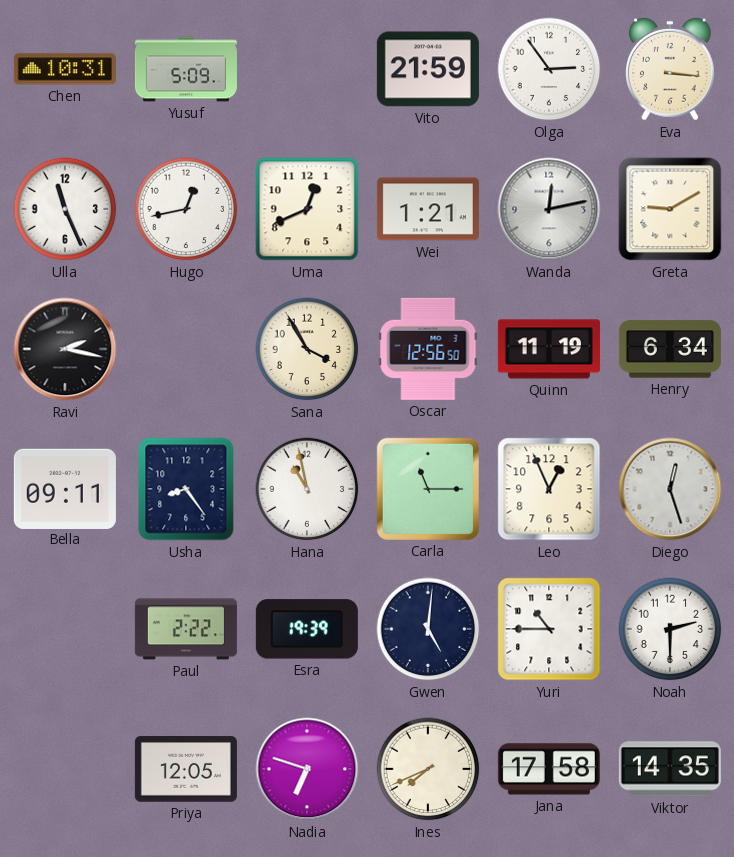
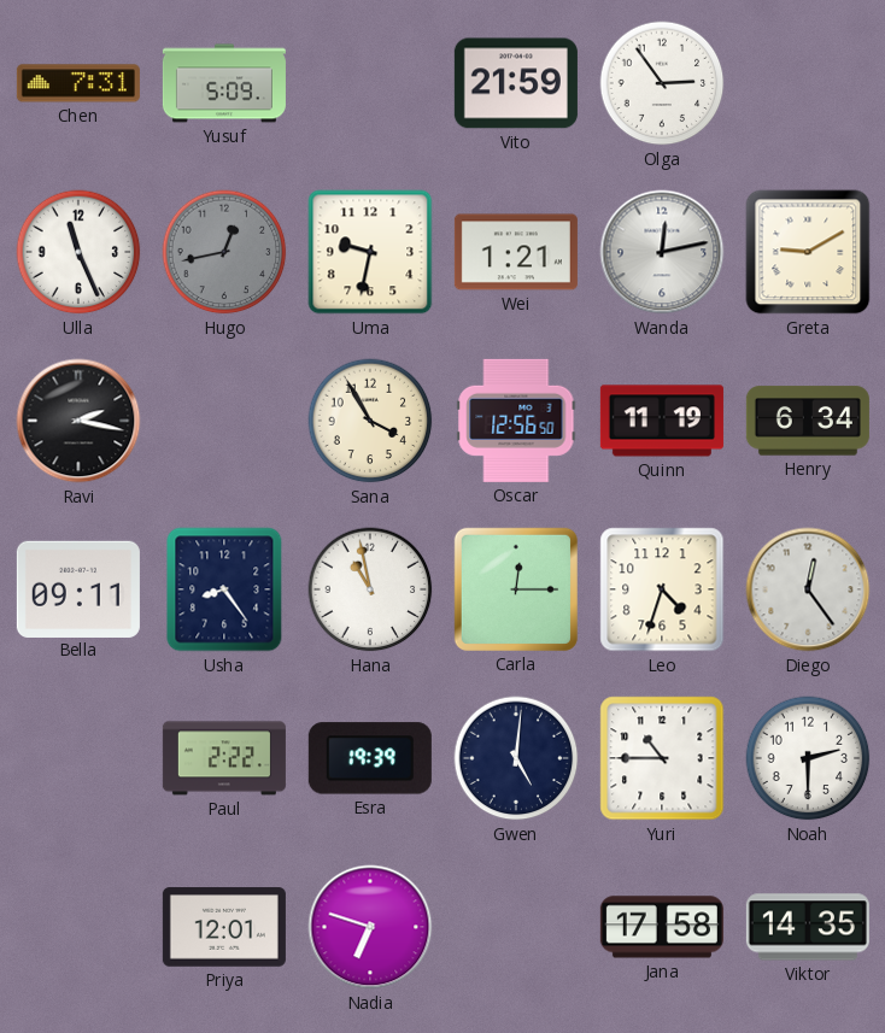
Chen: 10:31 -> 7:31
Eva: 3:16 -> none
Hugo dial: white -> grey
Uma: 12:41 -> 9:32
Carla: 11:15 -> 12:15
Leo: 12:56 -> 4:33
Diego: 12:27 -> 12:24
Priya: 12:05 -> 12:01
Ines: 7:41 -> none
